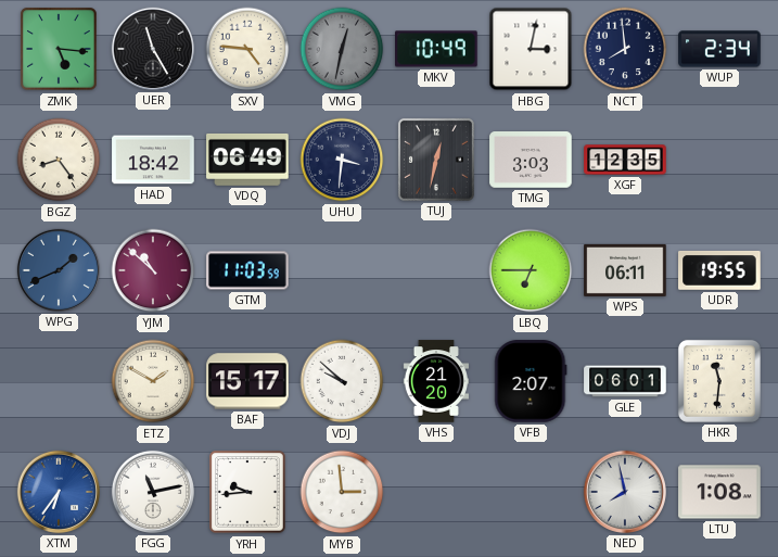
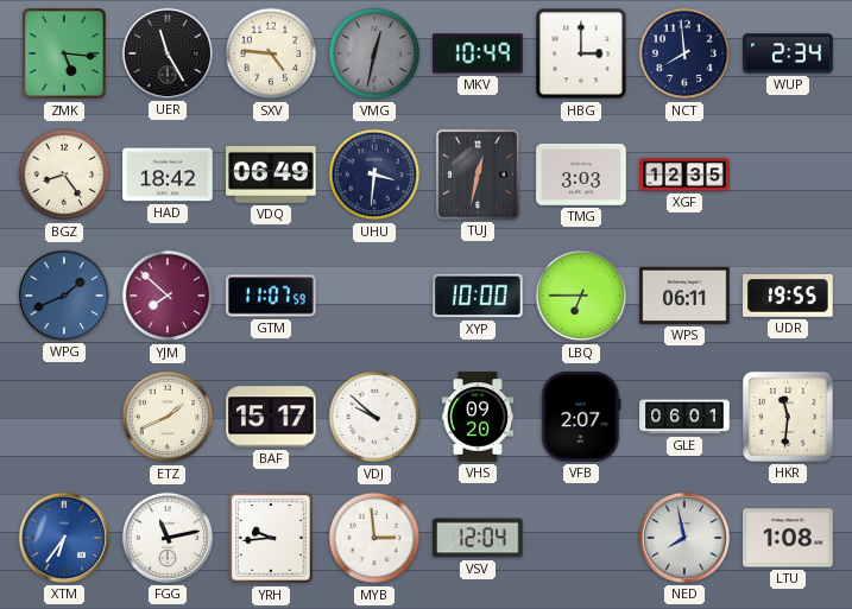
HBG: 3:02 -> 3:00
YJM: 10:52 -> 7:52
GTM: 11:03 -> 11:07
XYP: none -> 10:00
ETZ: 1:50 -> 1:41
VHS: 21:20 -> 09:20
VSV: none -> 12:04
